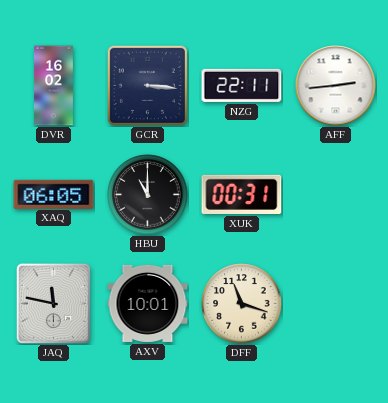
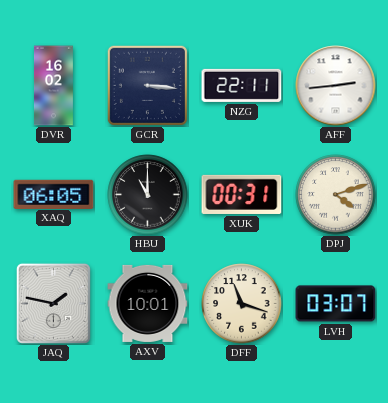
DPJ: none -> 4:12
JAQ: 11:47 -> 1:47
LVH: none -> 03:07
